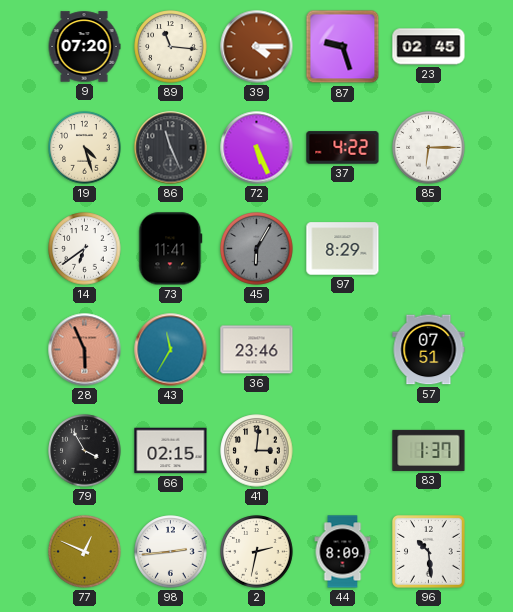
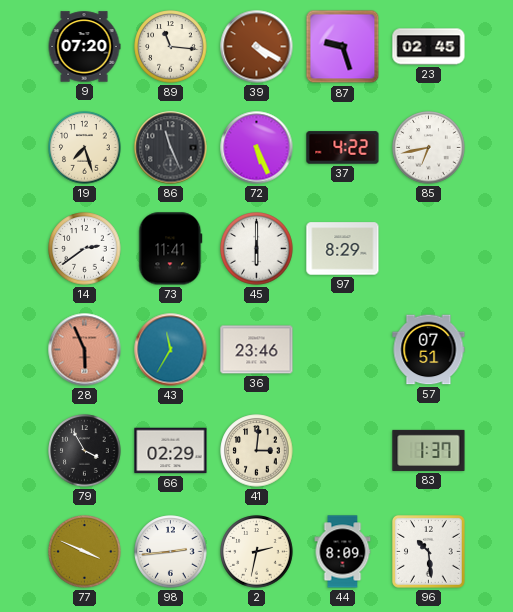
39: 4:15 -> 4:20
19: 4:27 -> 7:27
85: 6:15 -> 6:43
14: 6:39 -> 2:39
45: 6:05 -> 6:00
45 dial: grey -> white
66: 02:15 -> 02:29
77: 12:49 -> 3:49
